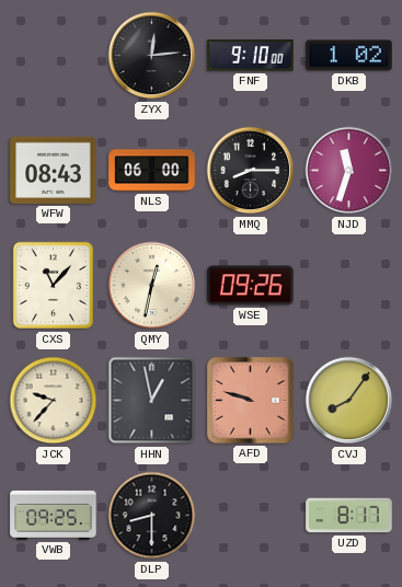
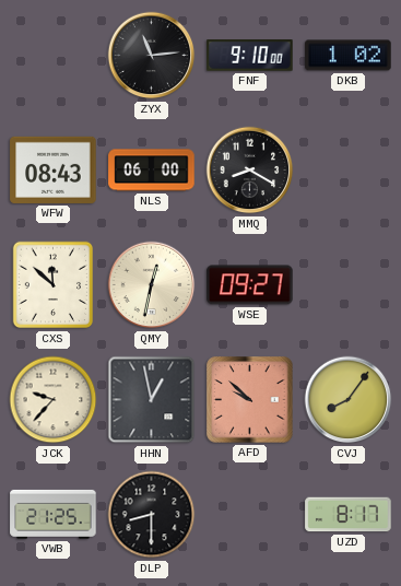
ZYX: 12:14 -> 11:14
MMQ: 8:15 -> 8:20
NJD: 11:33 -> none
CXS: 11:07 -> 11:52
WSE: 09:26 -> 09:27
AFD: 9:48 -> 9:52
VWB: 09:25 -> 21:25
